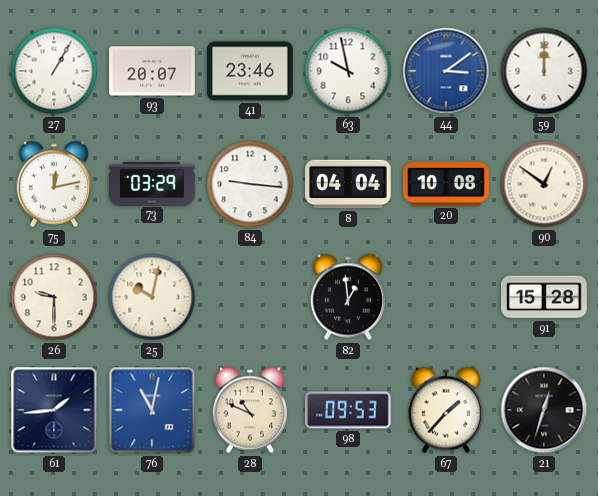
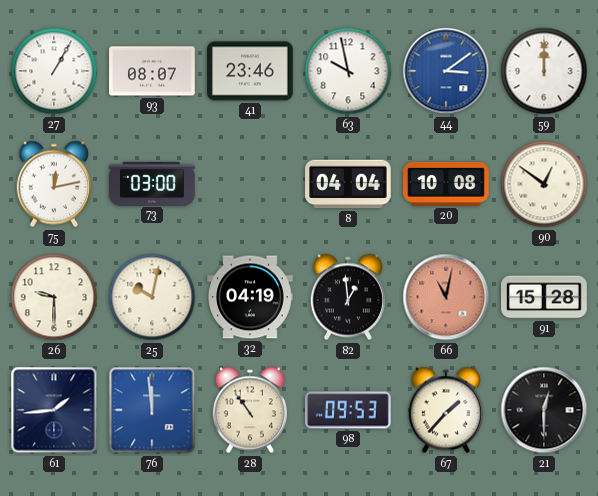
93: 20:07 -> 08:07
73: 03:29 -> 03:00
84: 9:16 -> none
32: none -> 04:19
66: none -> 11:02
76: 11:02 -> 11:59
28: 10:49 -> 10:54
21: 12:33 -> 12:30
